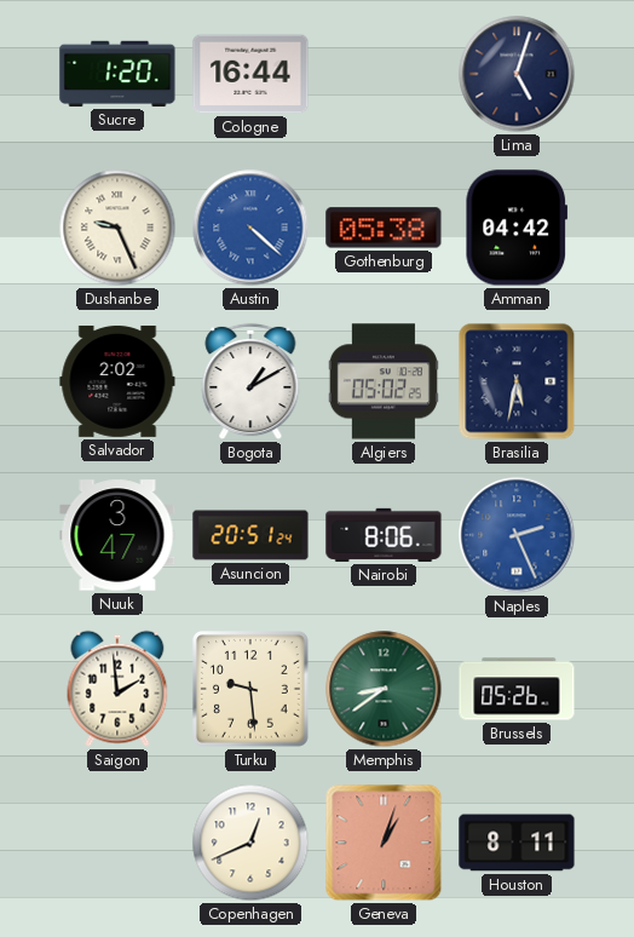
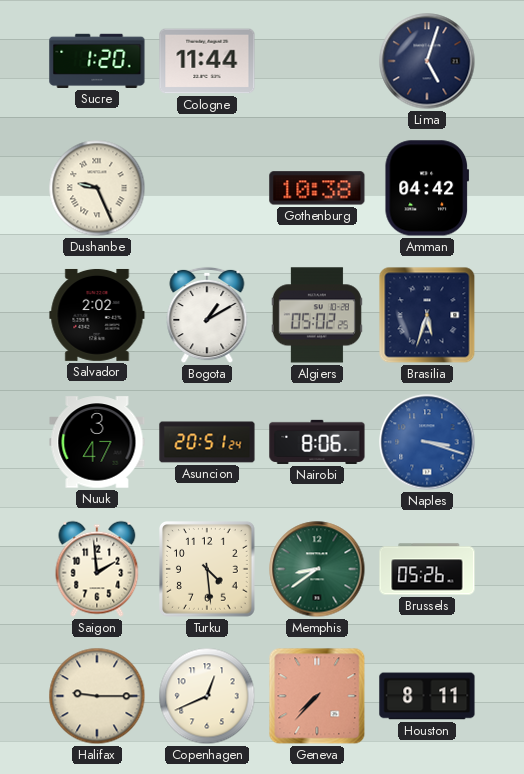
Cologne: 16:44 -> 11:44
Austin: 4:22 -> none
Gothenburg: 05:38 -> 10:38
Brasilia: 5:32 -> 5:33
Naples: 2:26 -> 3:18
Turku: 9:29 -> 4:29
Halifax: none -> 9:15
Geneva: 1:03 -> 7:37
